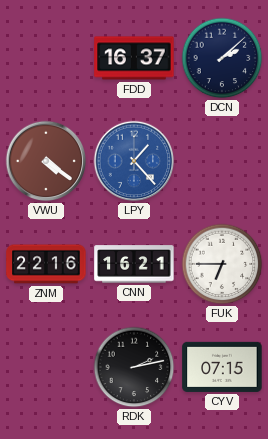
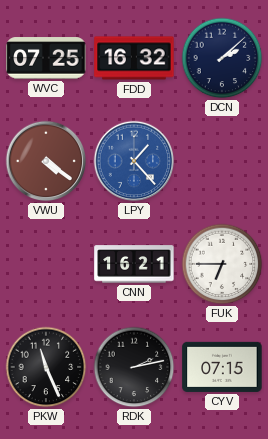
WVC: none -> 07:25
FDD: 16:37 -> 16:32
ZNM: 22:16 -> none
PKW: none -> 11:26
